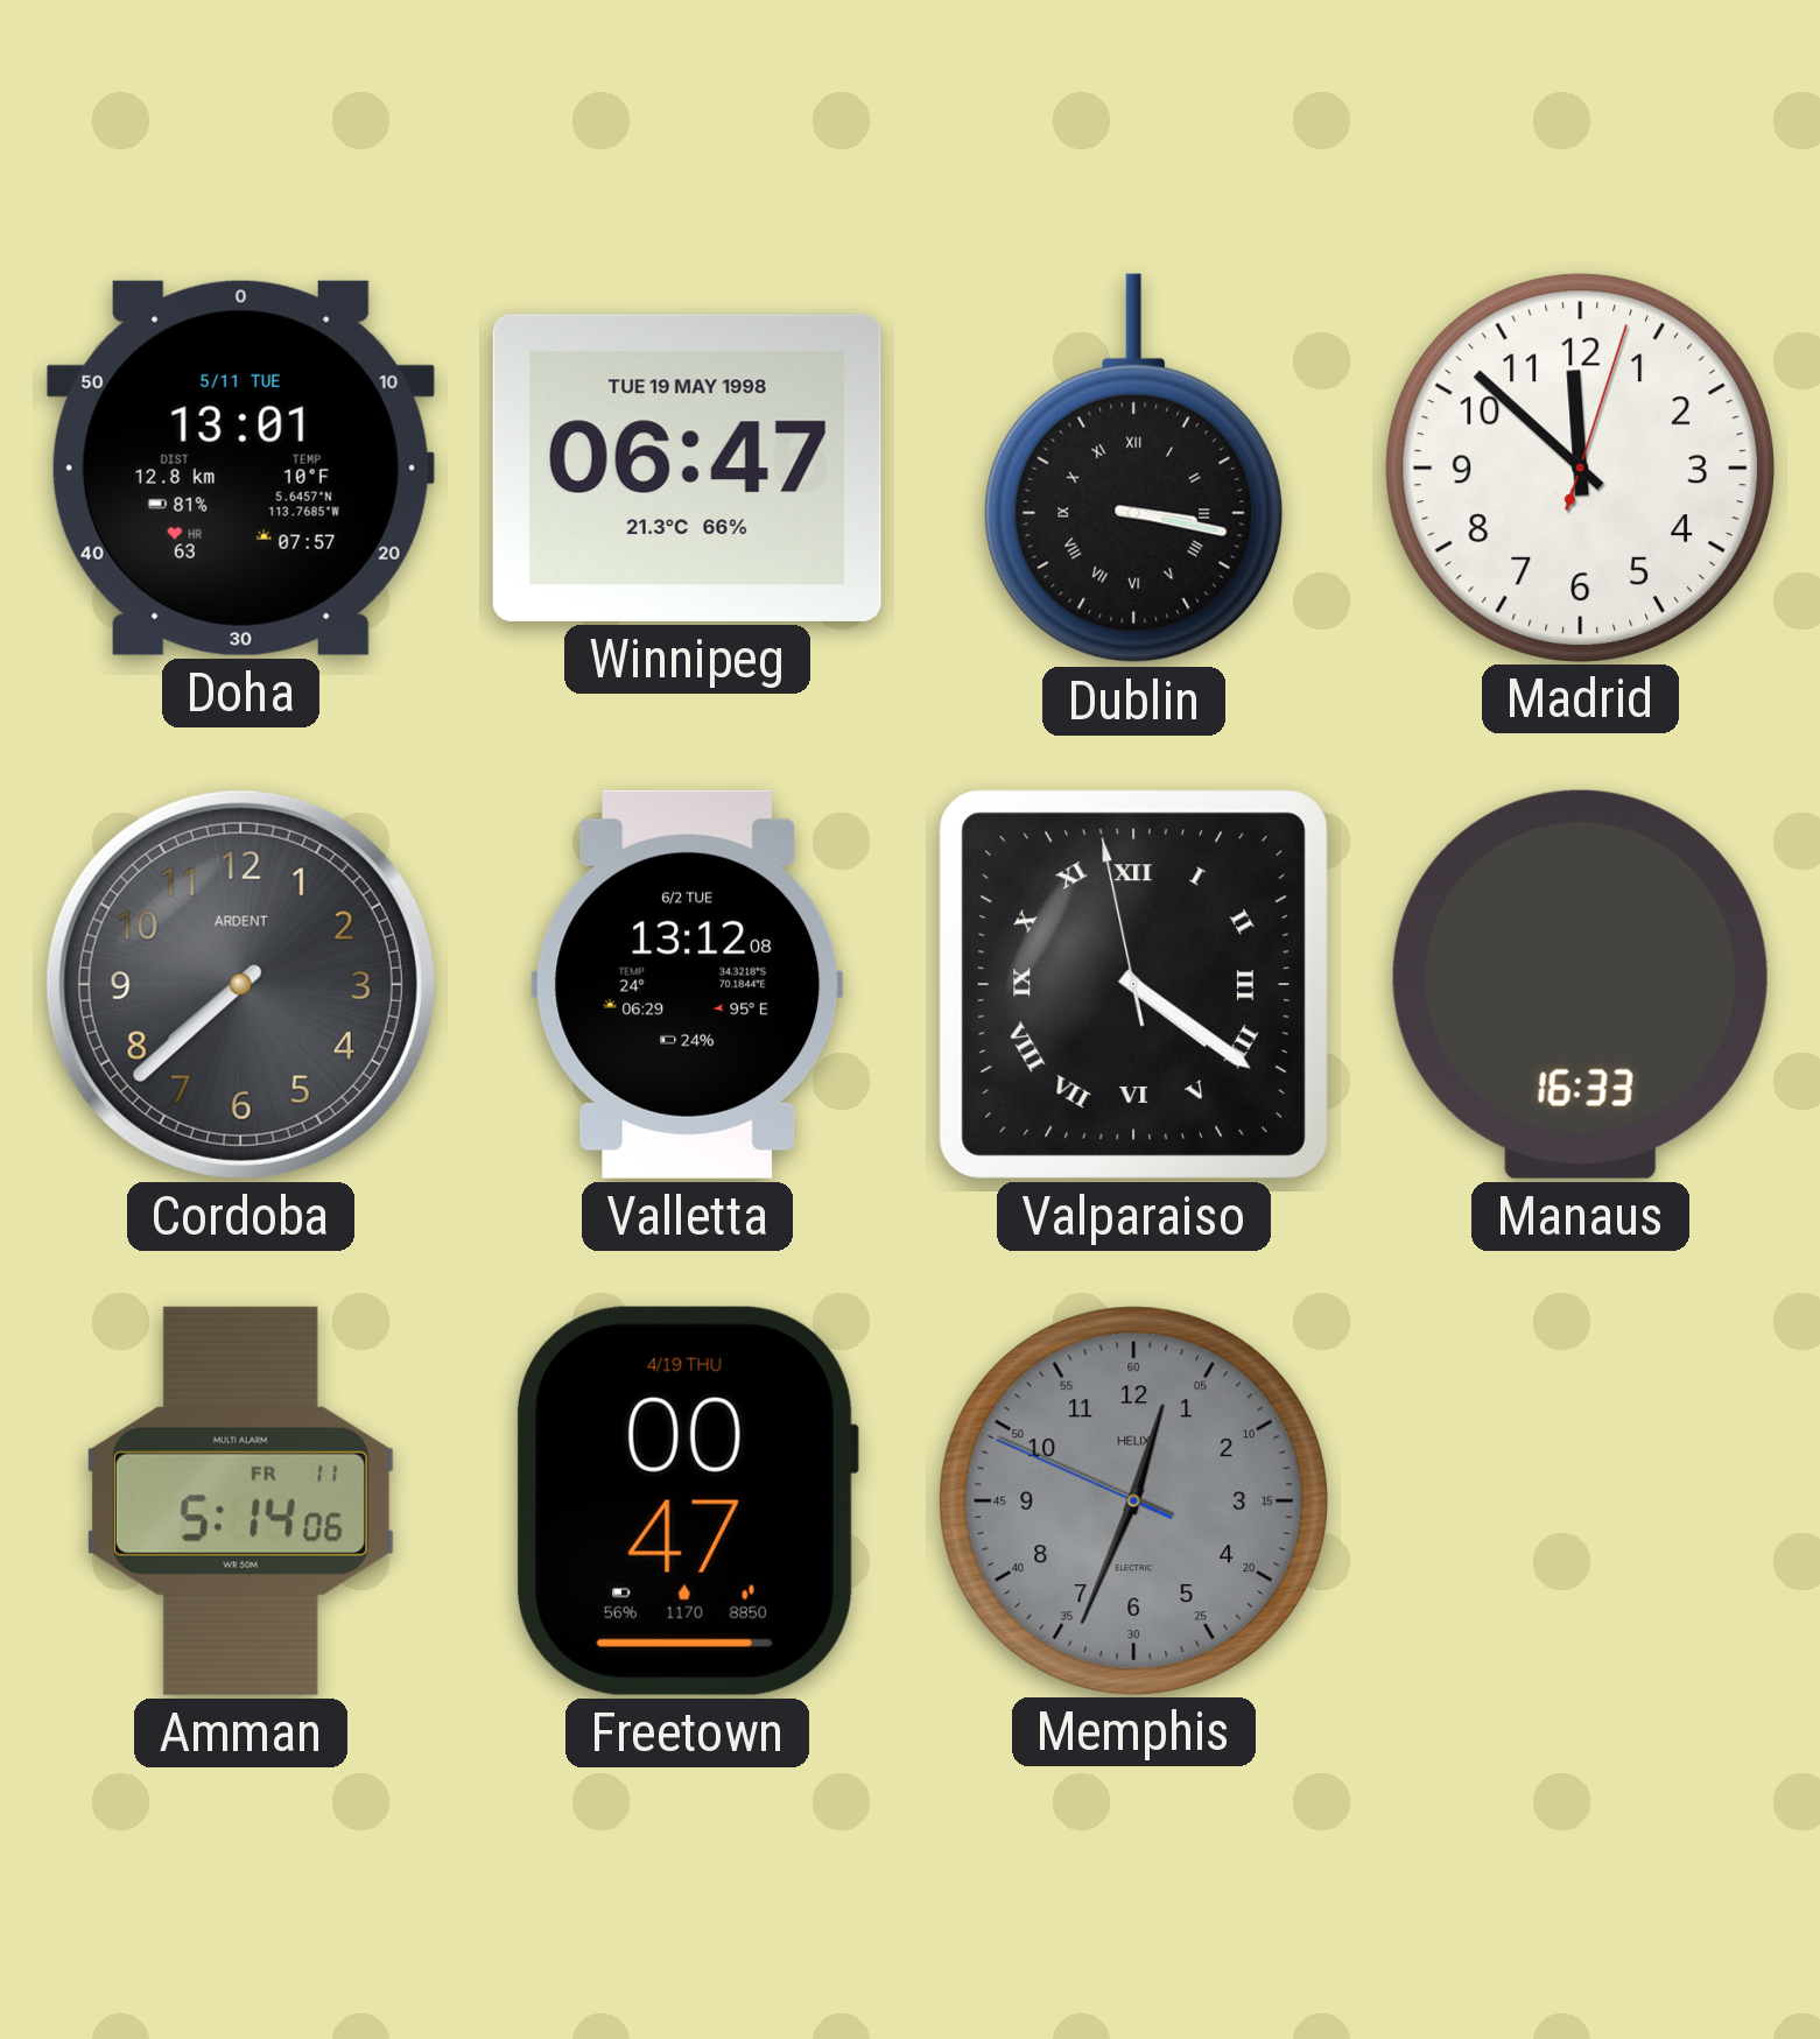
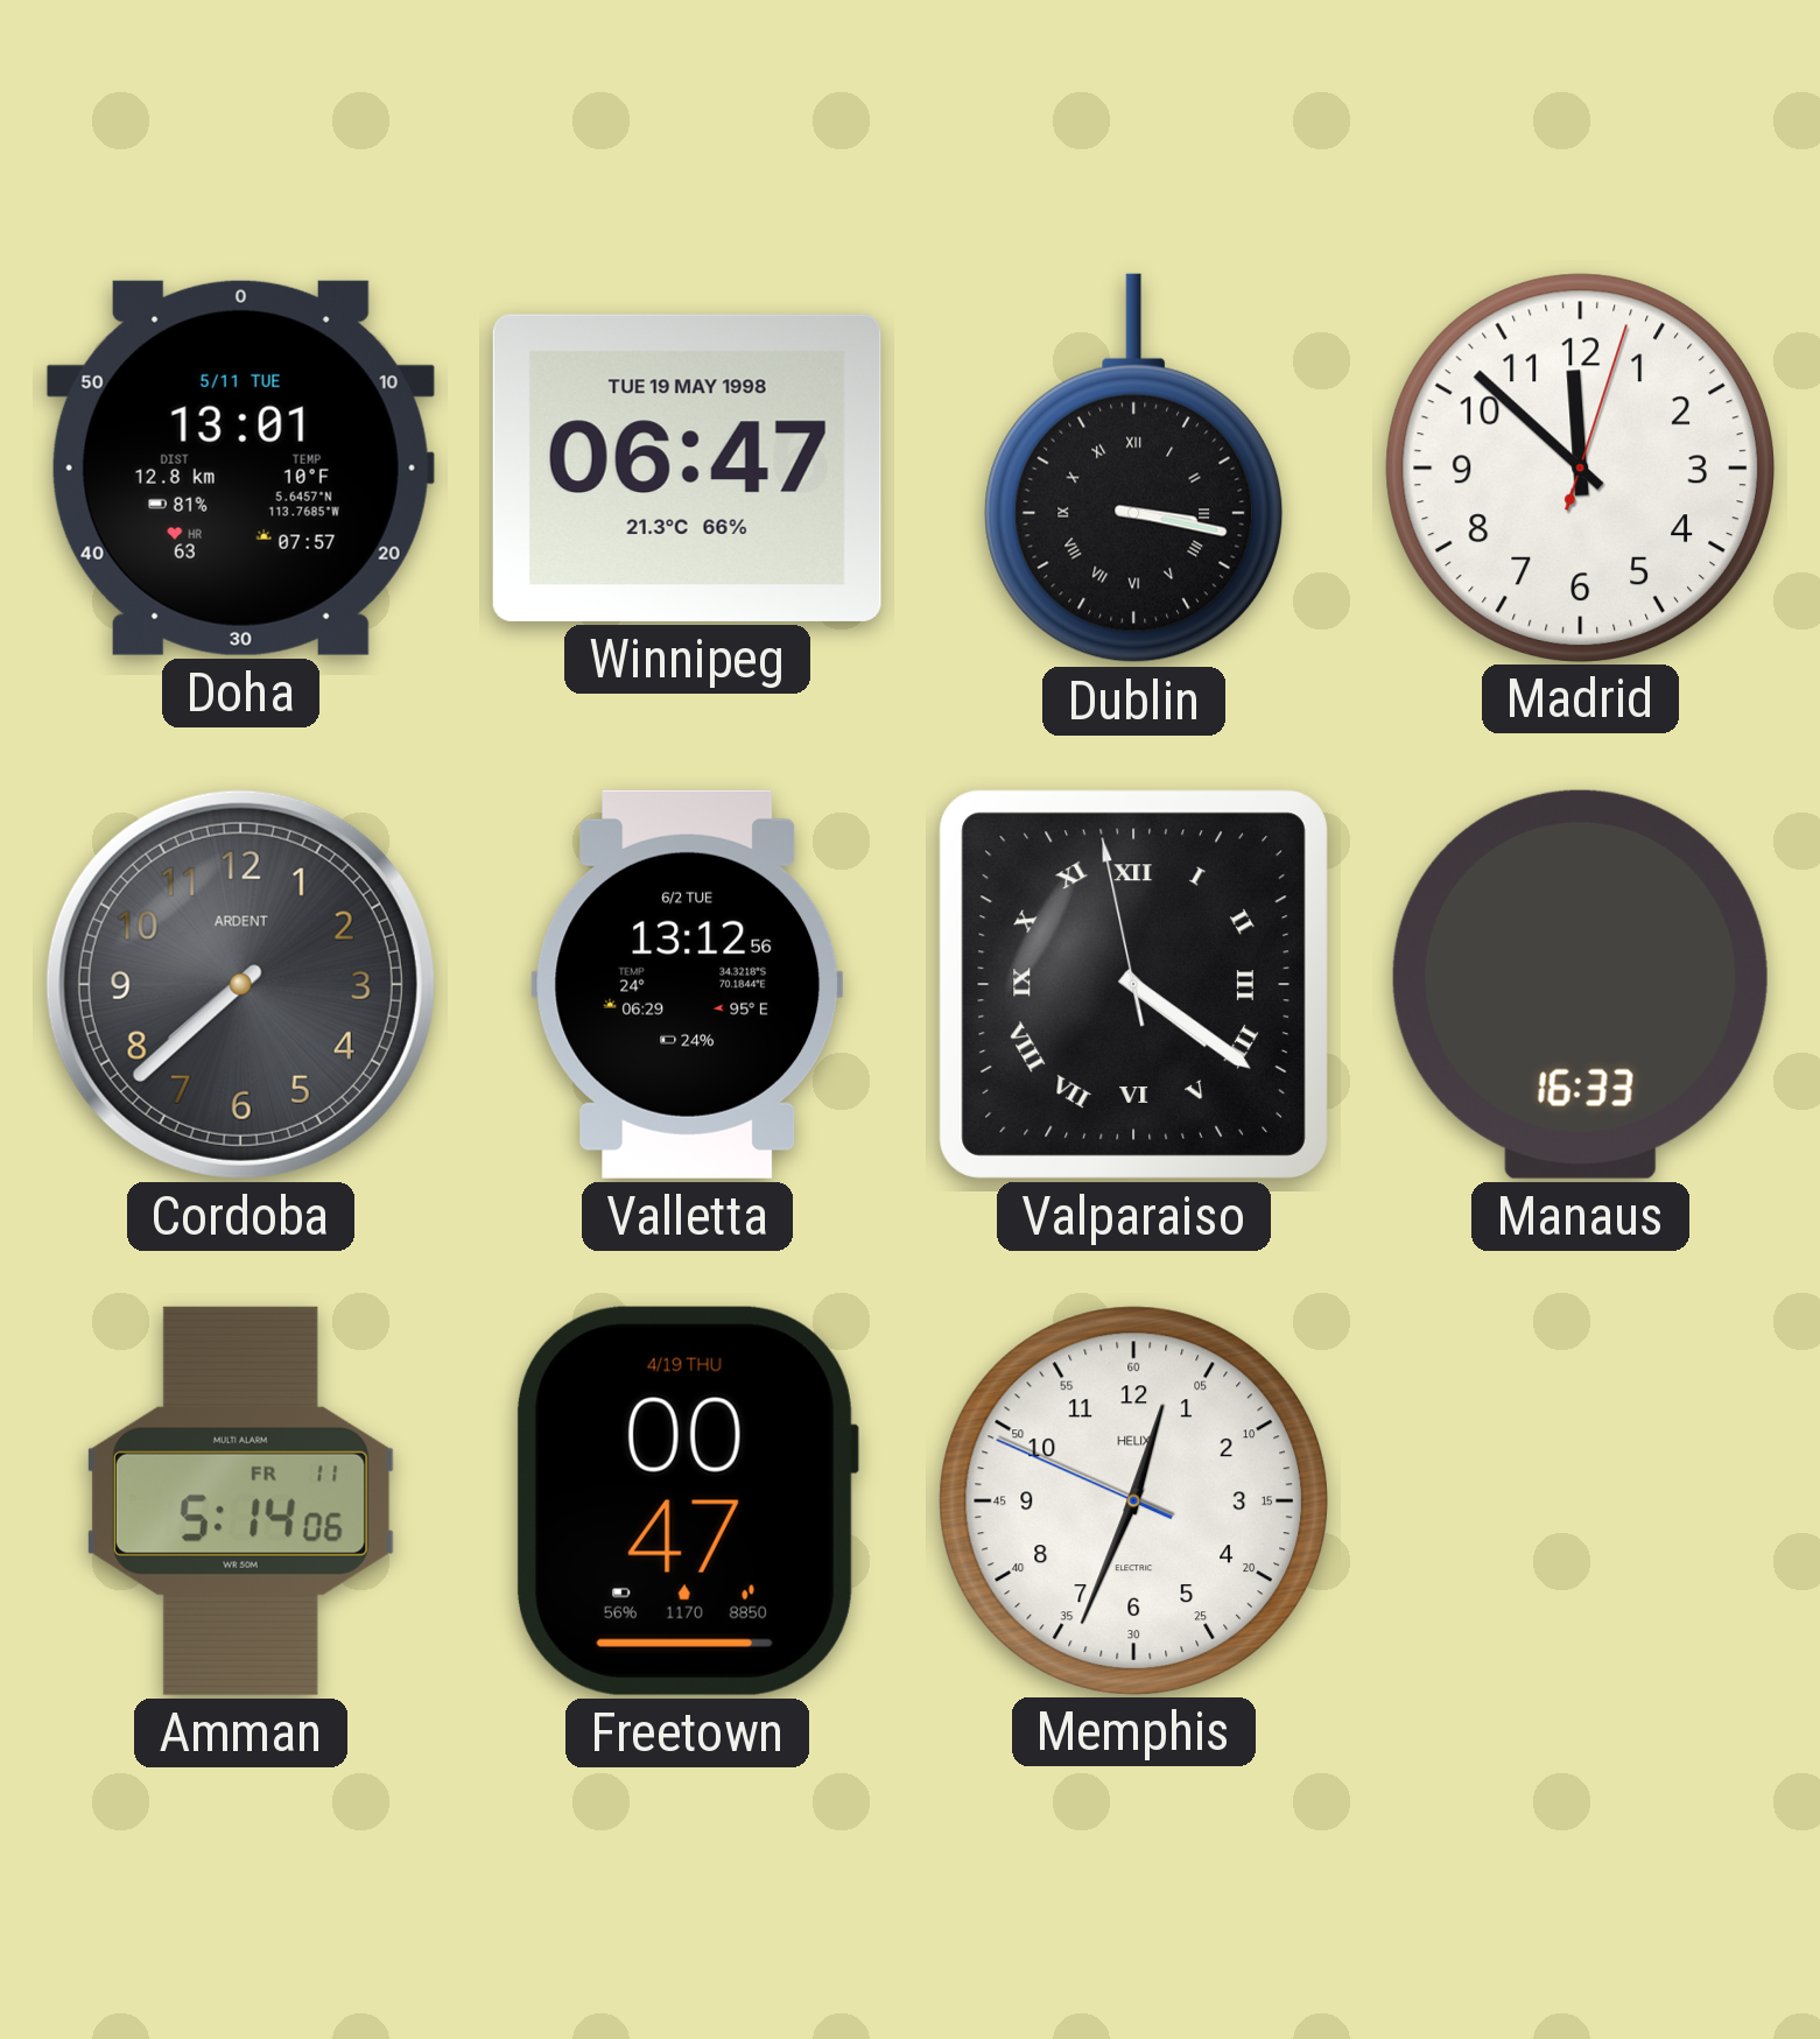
Valletta: 13:12:08 -> 13:12:56
Memphis dial: grey -> white
